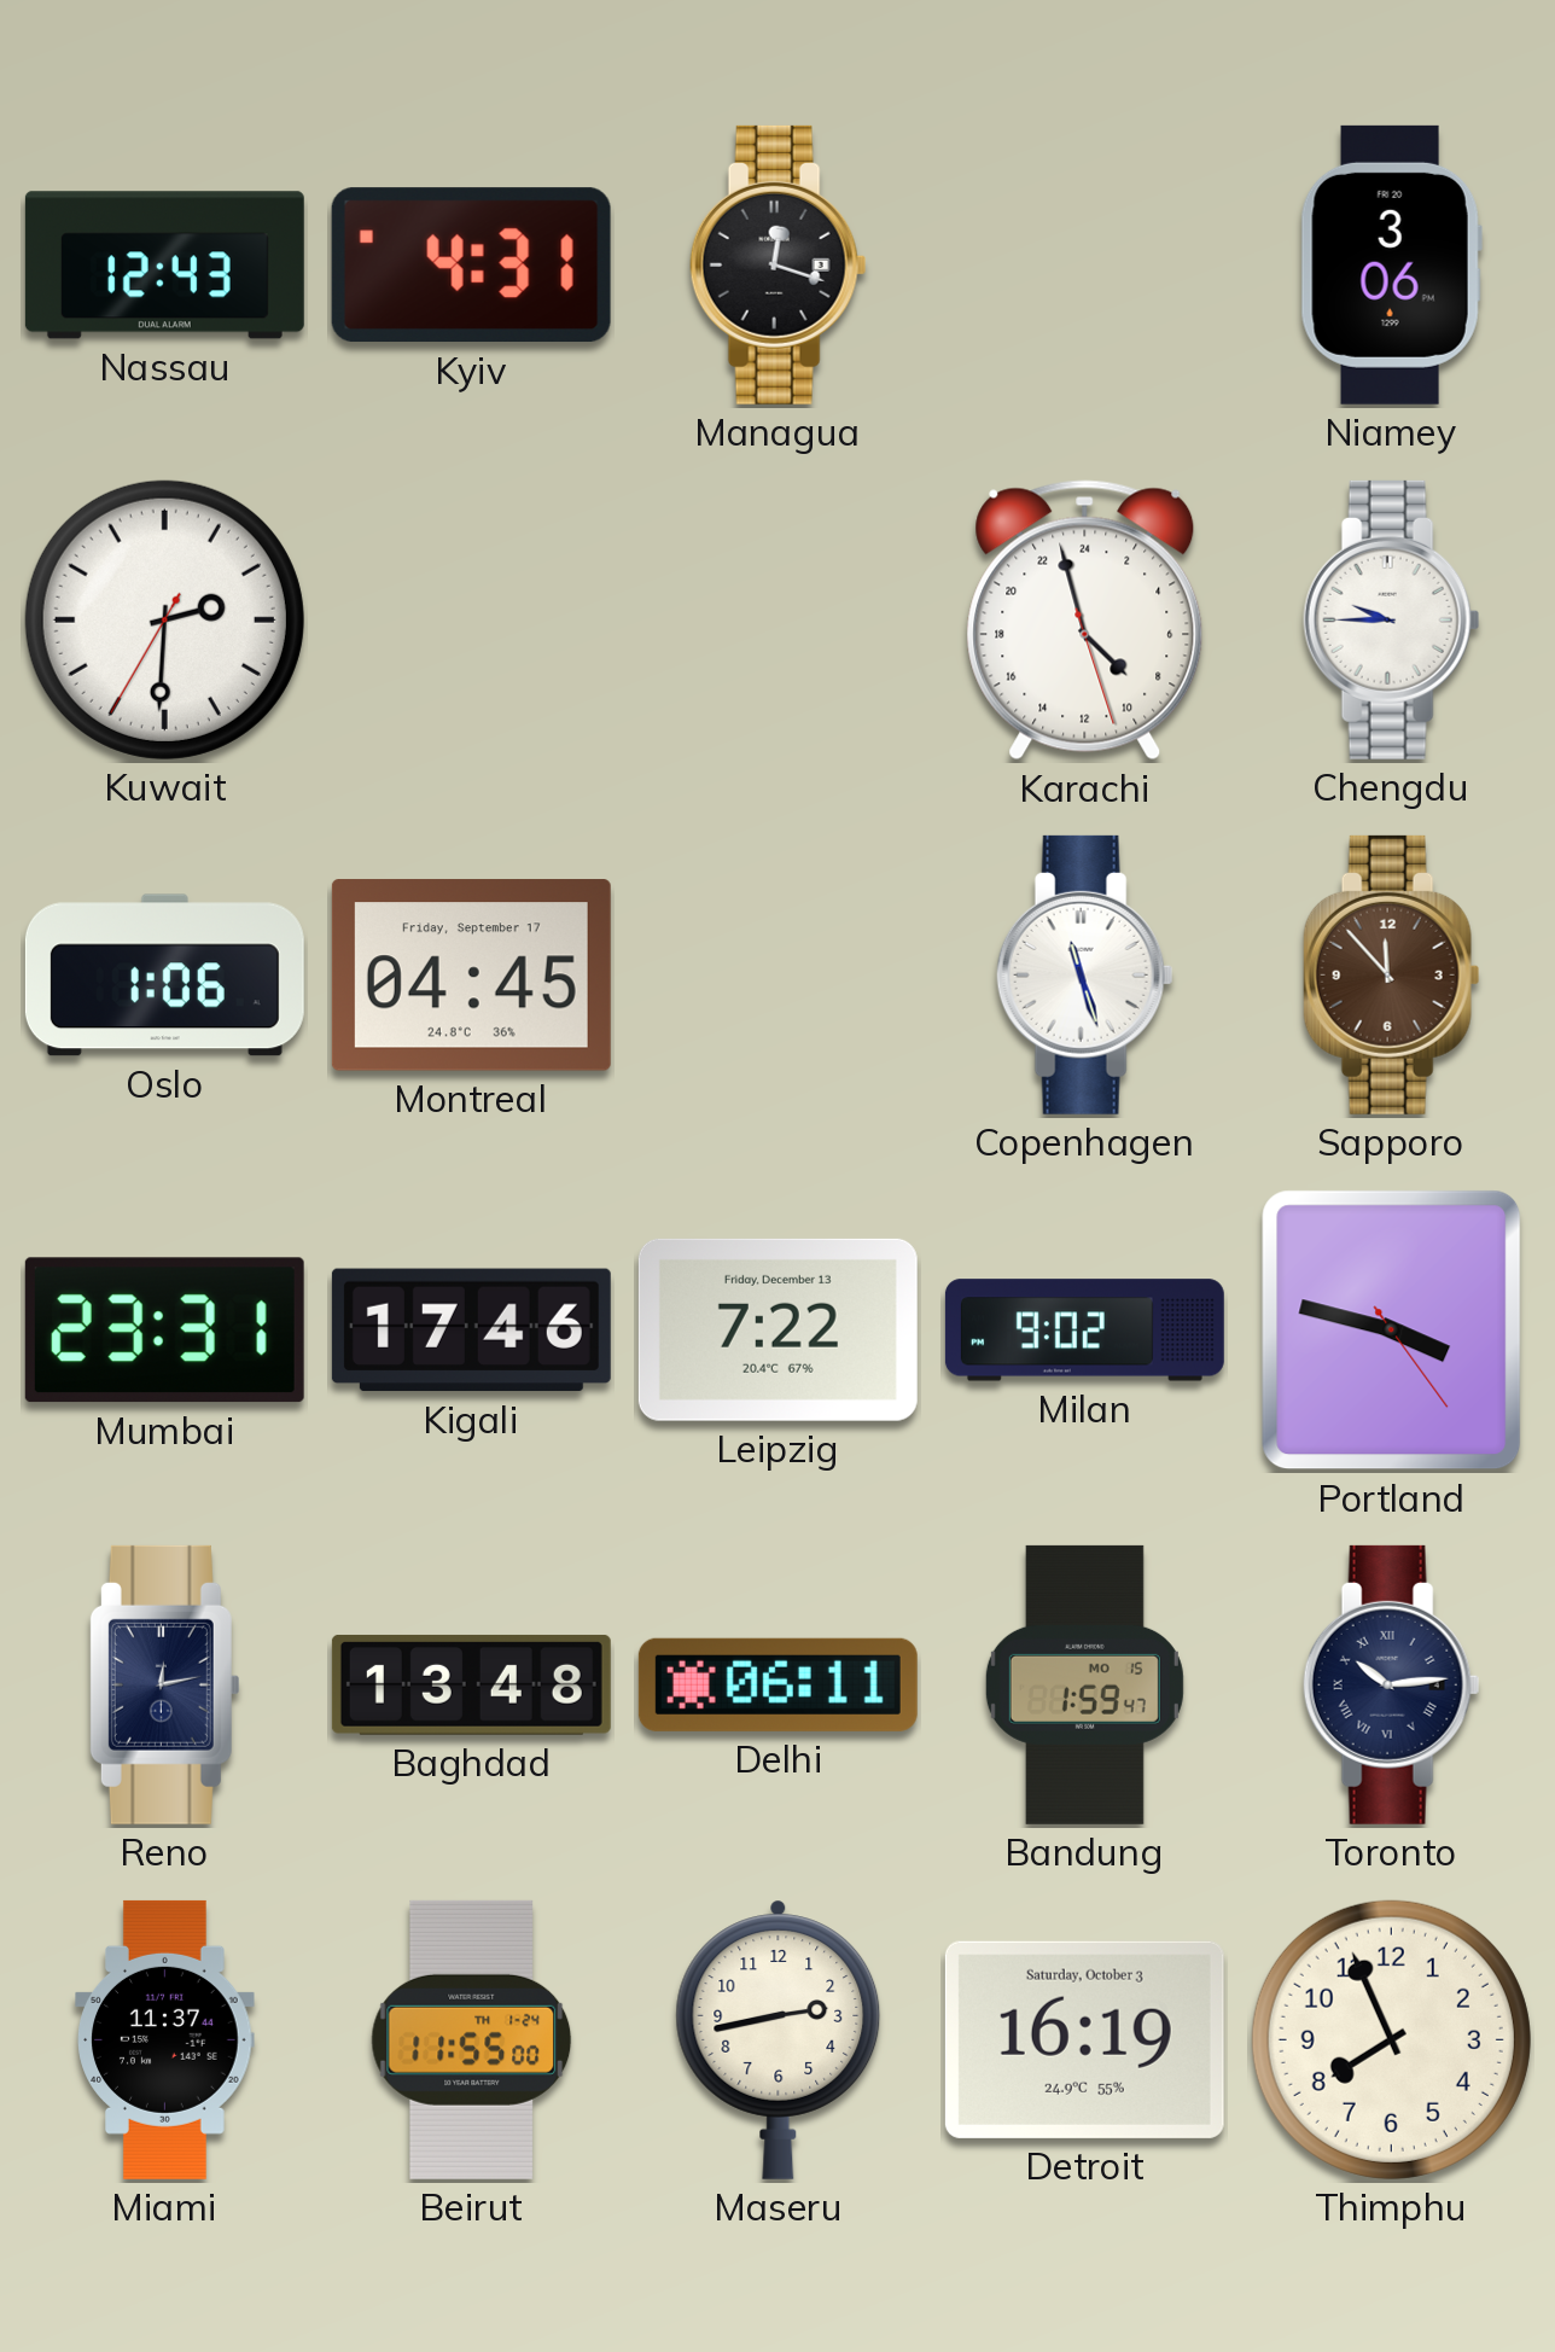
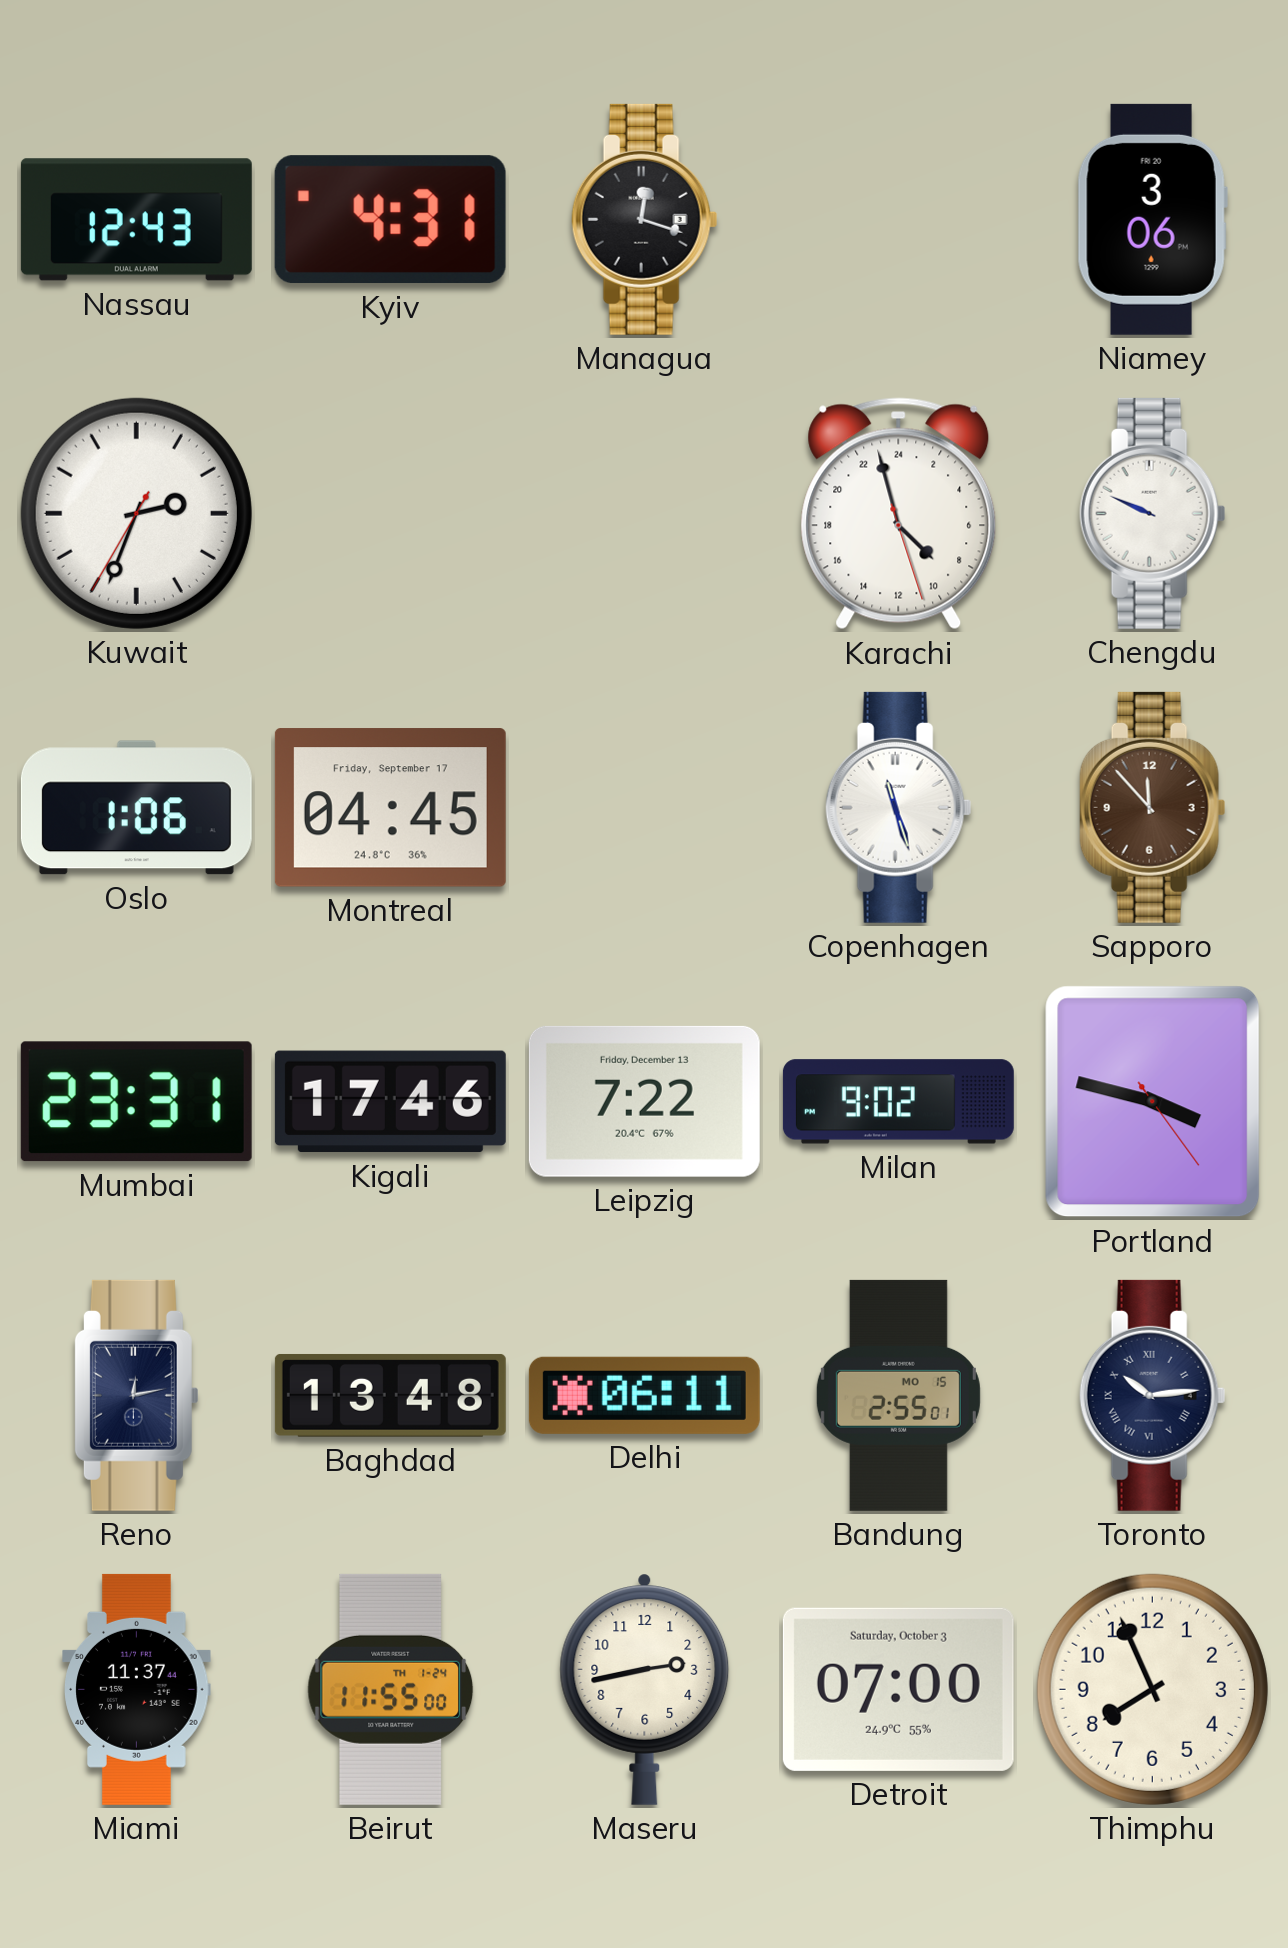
Kuwait: 2:30 -> 2:33
Chengdu: 9:45 -> 9:49
Bandung: 1:59 -> 2:55
Detroit: 16:19 -> 07:00
